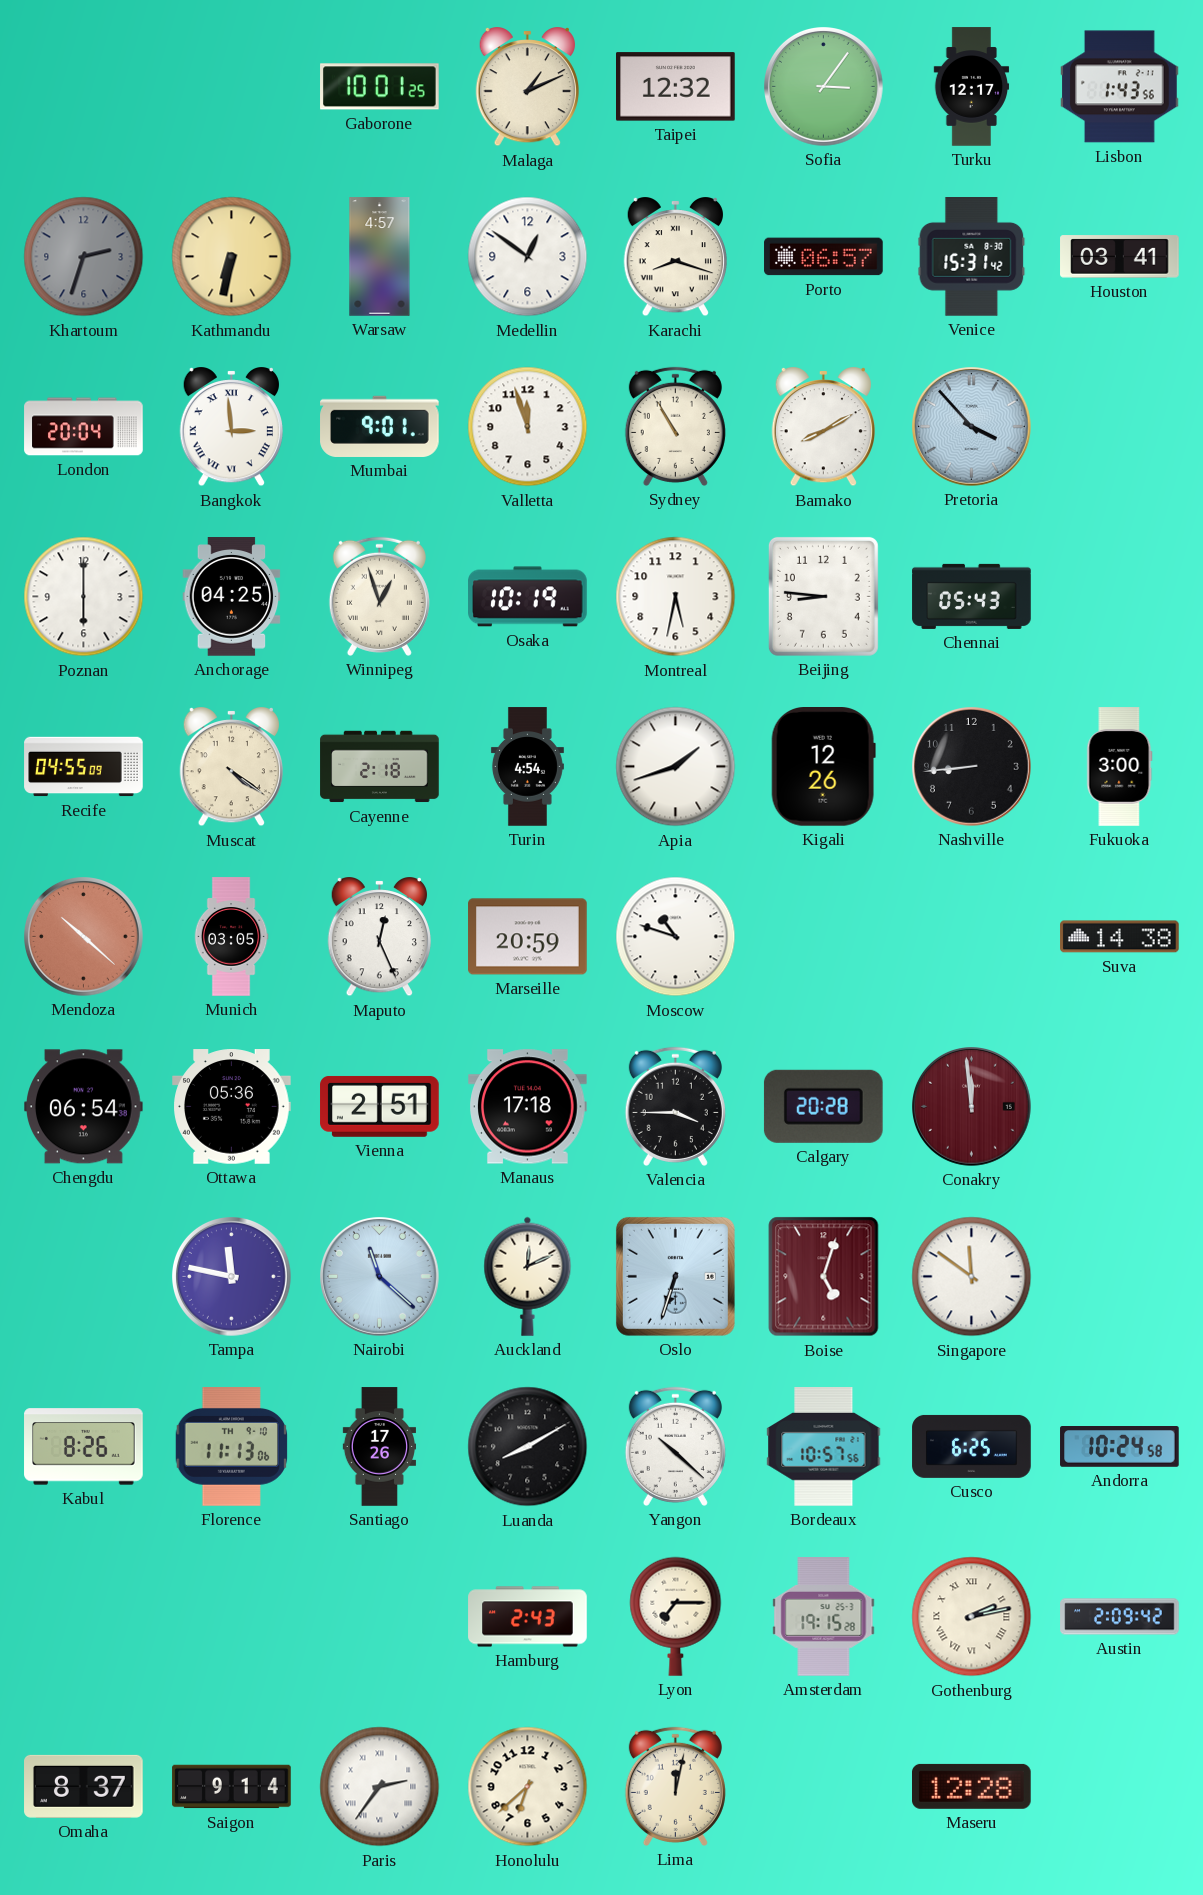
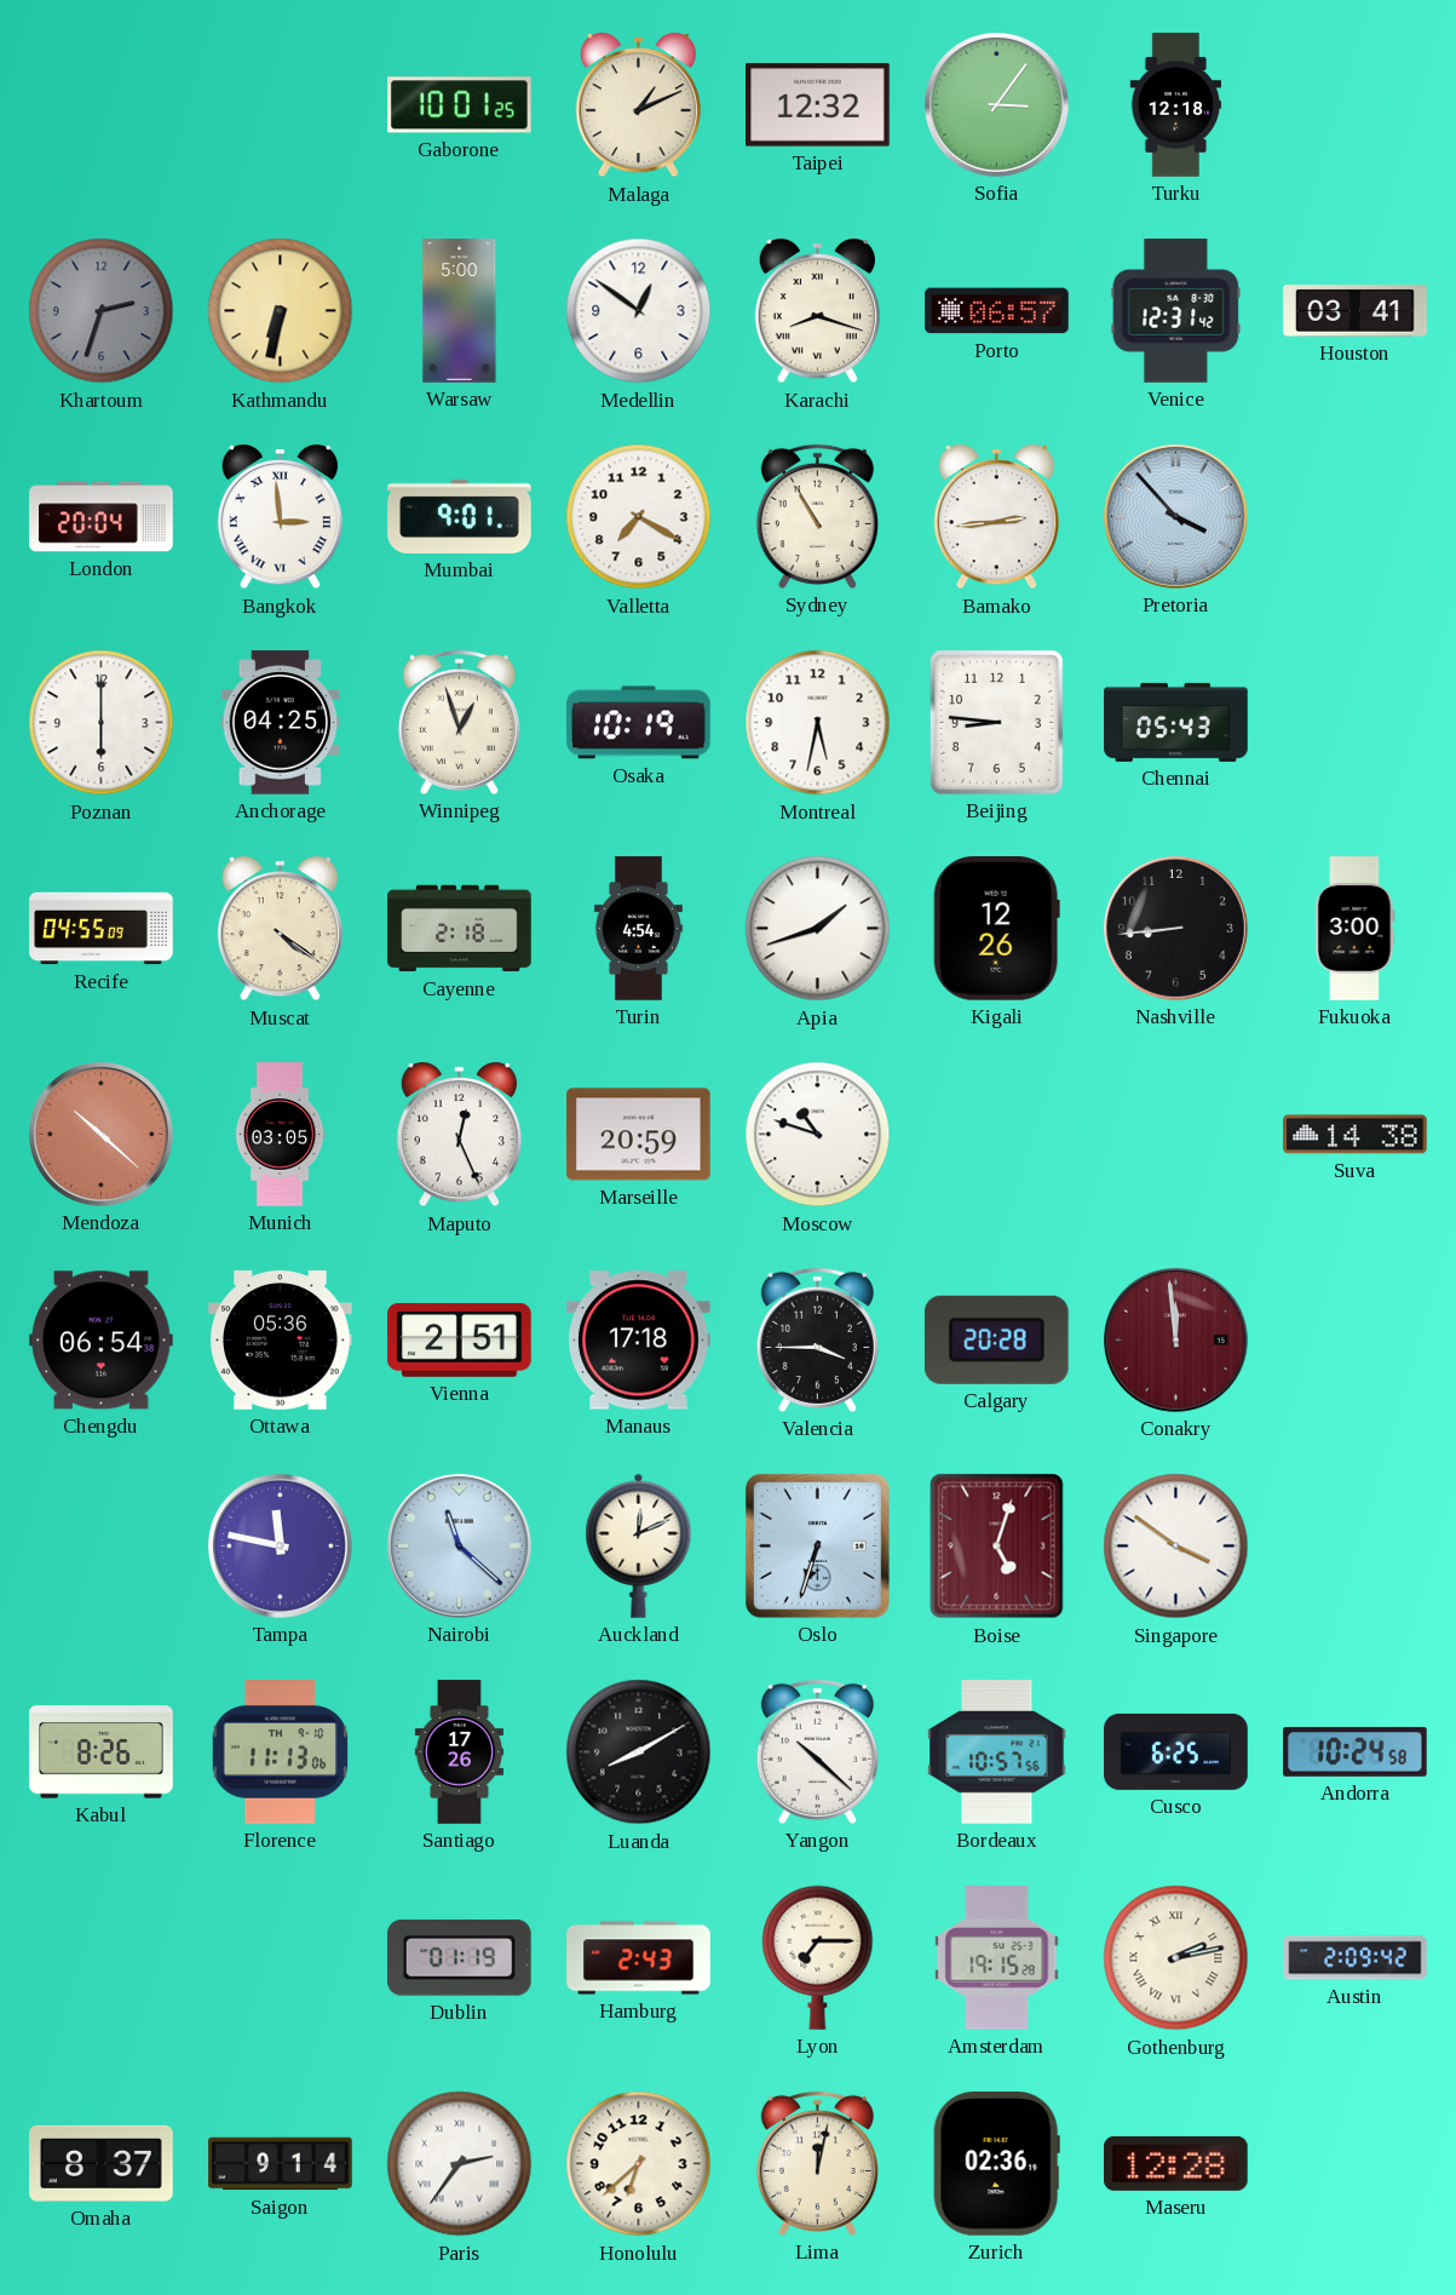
Turku: 12:17 -> 12:18
Lisbon: 1:43 -> none
Warsaw: 4:57 -> 5:00
Venice: 15:31 -> 12:31
Valletta: 11:57 -> 7:20
Bamako: 8:10 -> 2:44
Singapore: 11:51 -> 3:51
Dublin: none -> 01:19
Zurich: none -> 02:36
